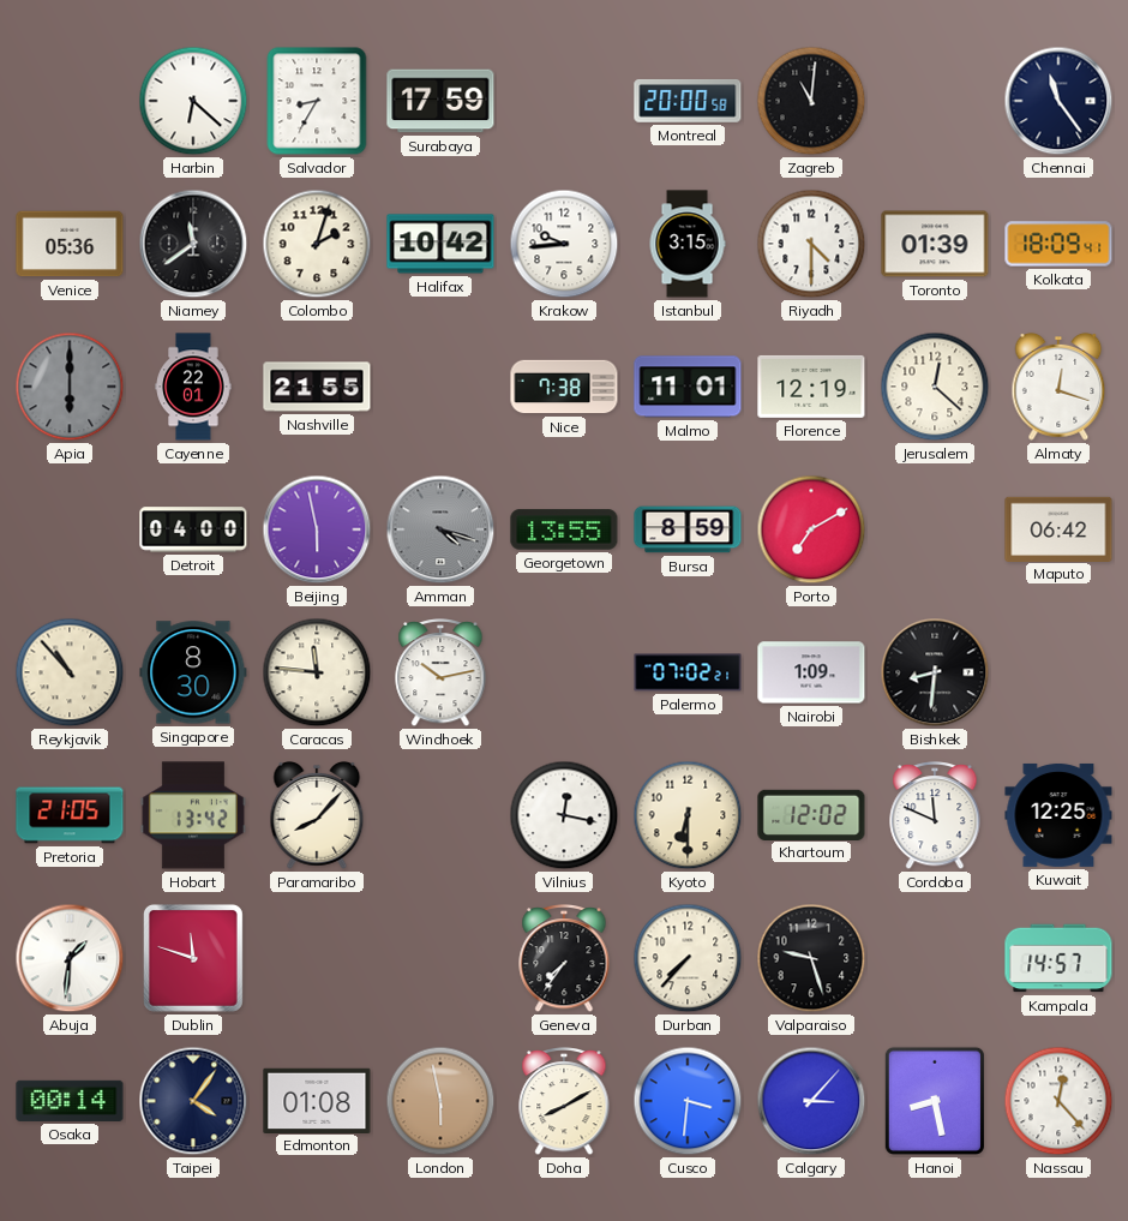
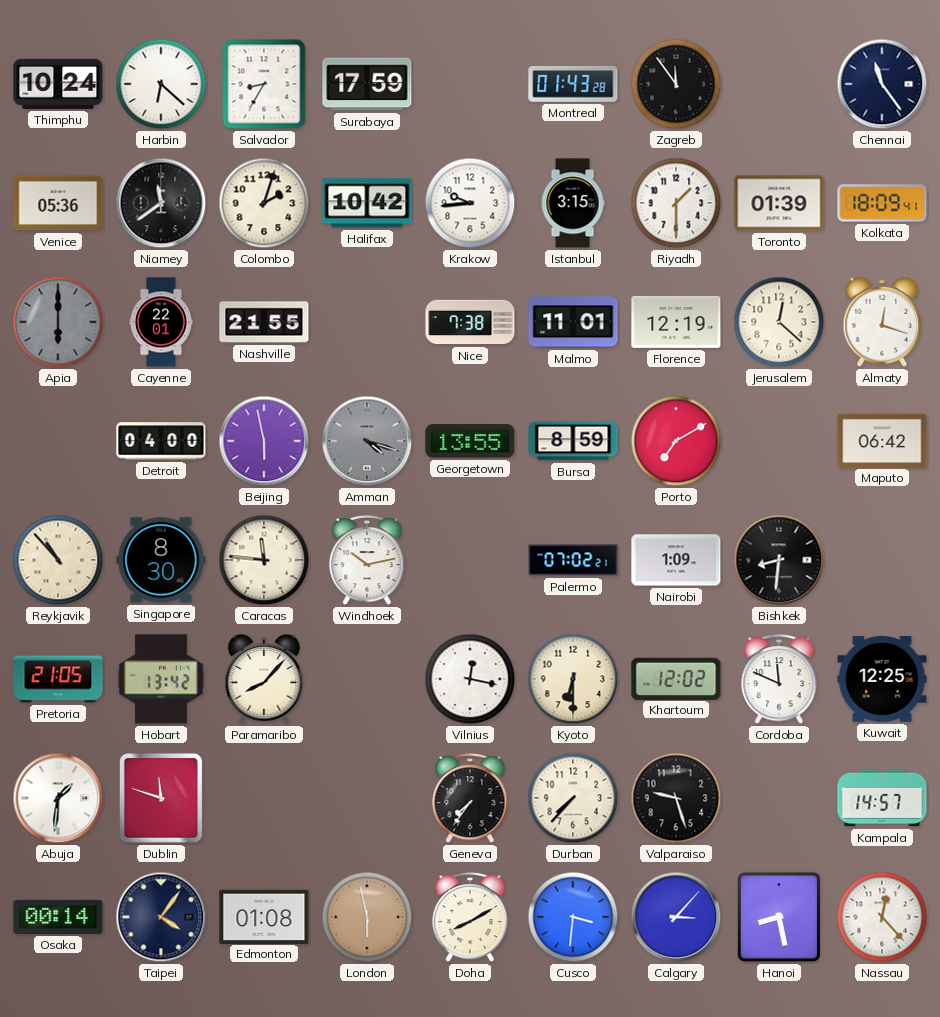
Thimphu: none -> 10:24
Montreal: 20:00 -> 01:43
Zagreb: 11:01 -> 11:54
Riyadh: 4:30 -> 1:30
